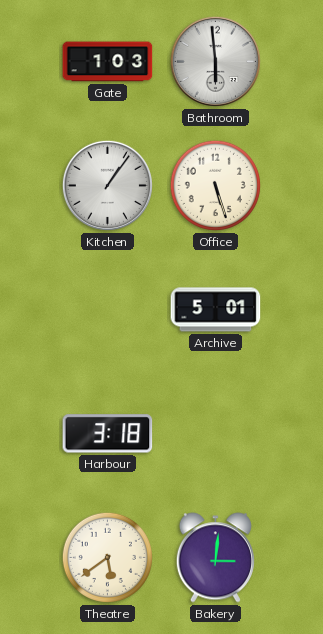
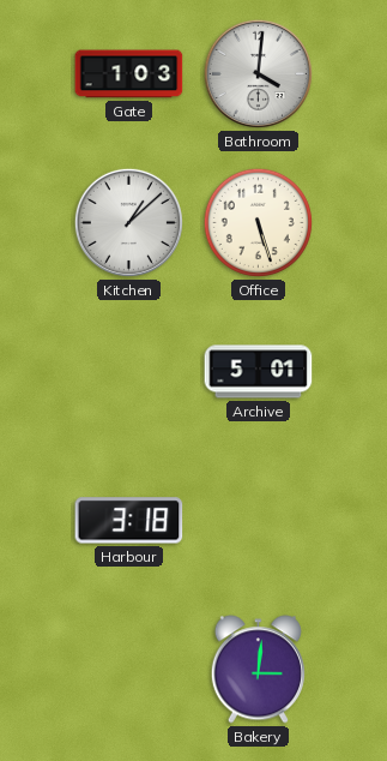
Bathroom: 5:59 -> 4:01
Kitchen: 1:06 -> 1:08
Theatre: 5:39 -> none
